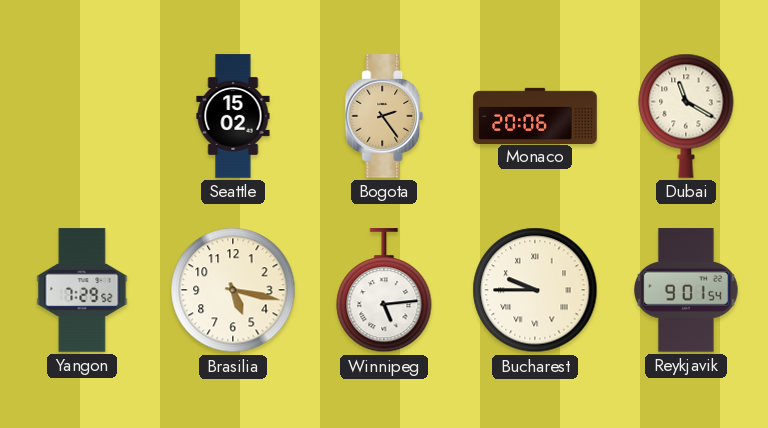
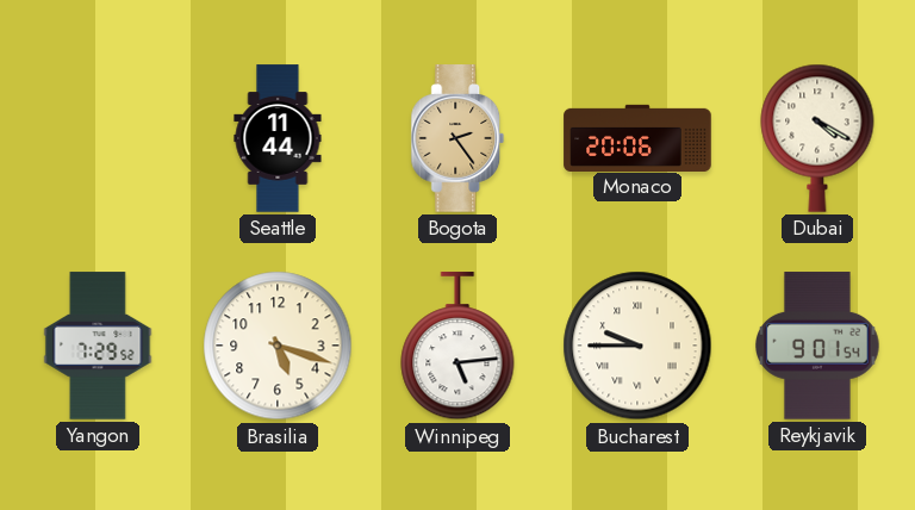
Seattle: 15:02 -> 11:44
Dubai: 11:20 -> 4:20
Brasilia: 5:17 -> 5:18
